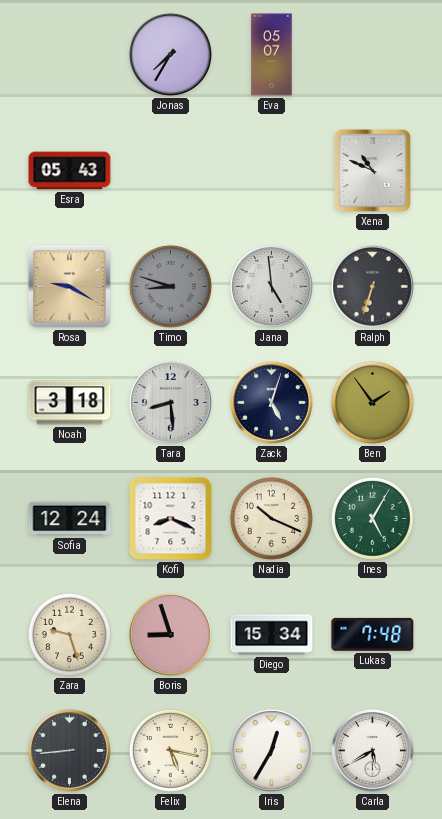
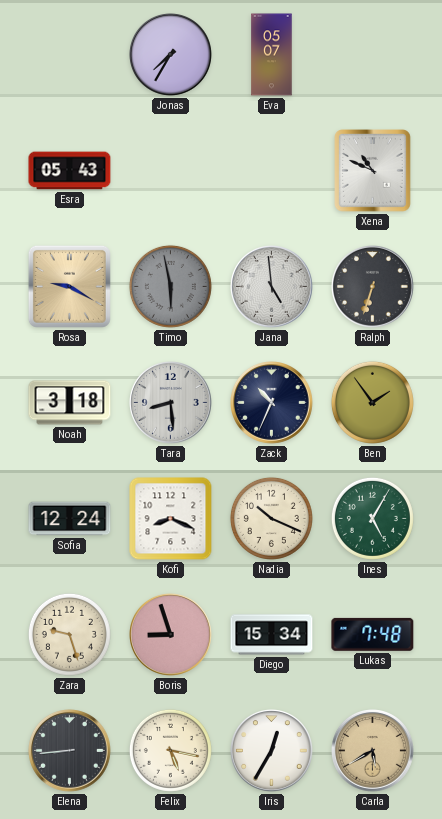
Timo: 8:48 -> 5:58
Zack: 5:03 -> 10:34
Carla dial: white -> champagne
